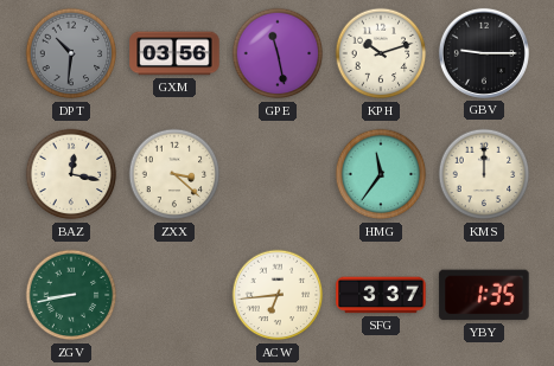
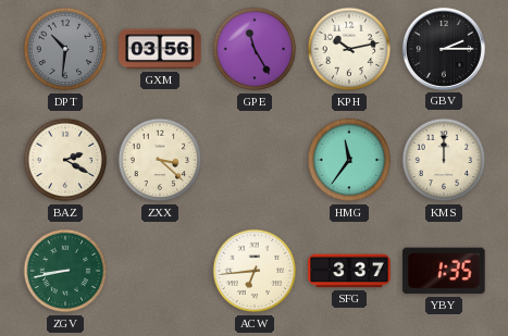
GPE: 11:28 -> 11:25
KPH: 10:12 -> 10:13
GBV: 9:15 -> 2:15
BAZ: 12:17 -> 2:20
